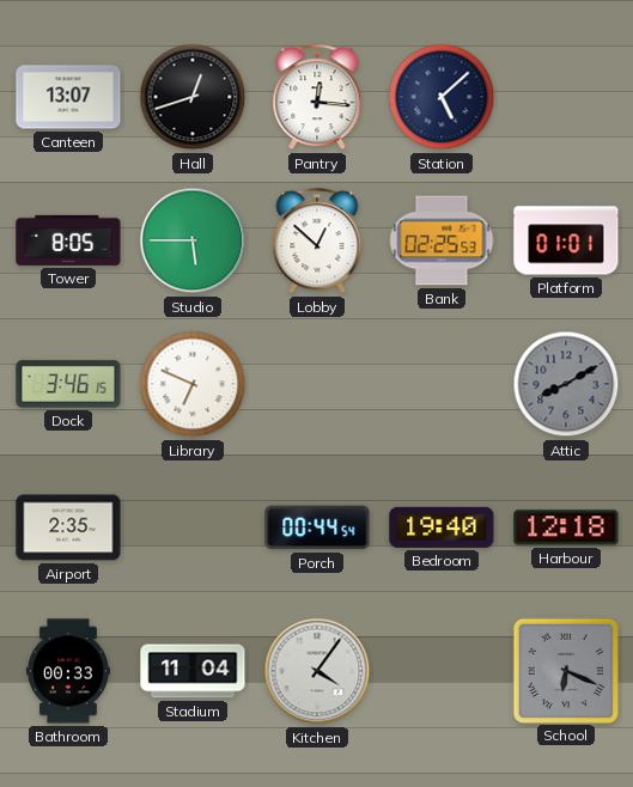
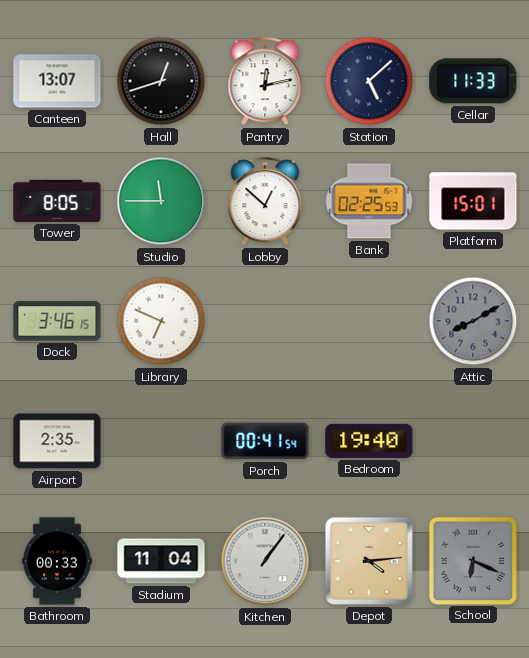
Pantry: 12:16 -> 12:13
Cellar: none -> 11:33
Studio: 5:45 -> 11:45
Platform: 01:01 -> 15:01
Porch: 00:44 -> 00:41
Harbour: 12:18 -> none
Kitchen: 4:06 -> 1:06
Depot: none -> 4:14
